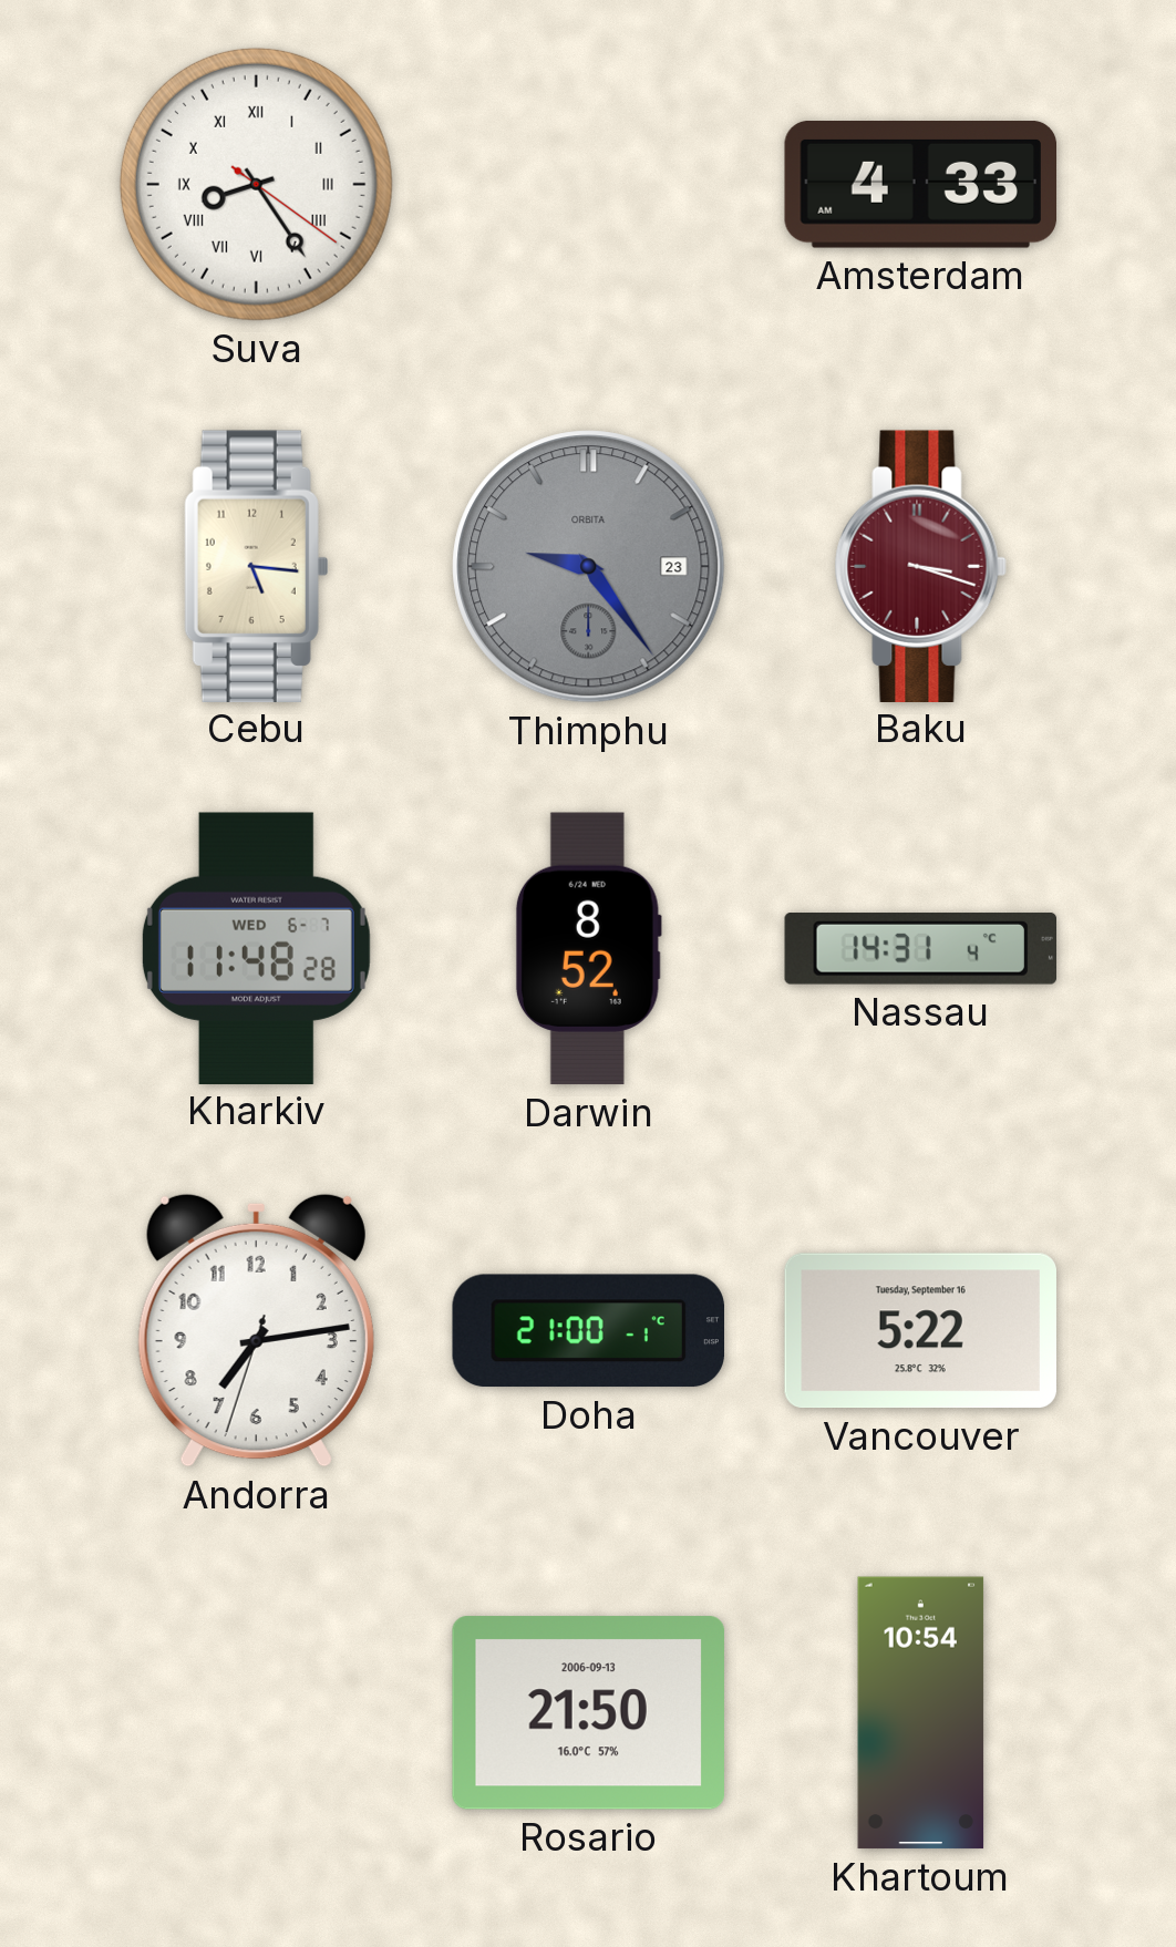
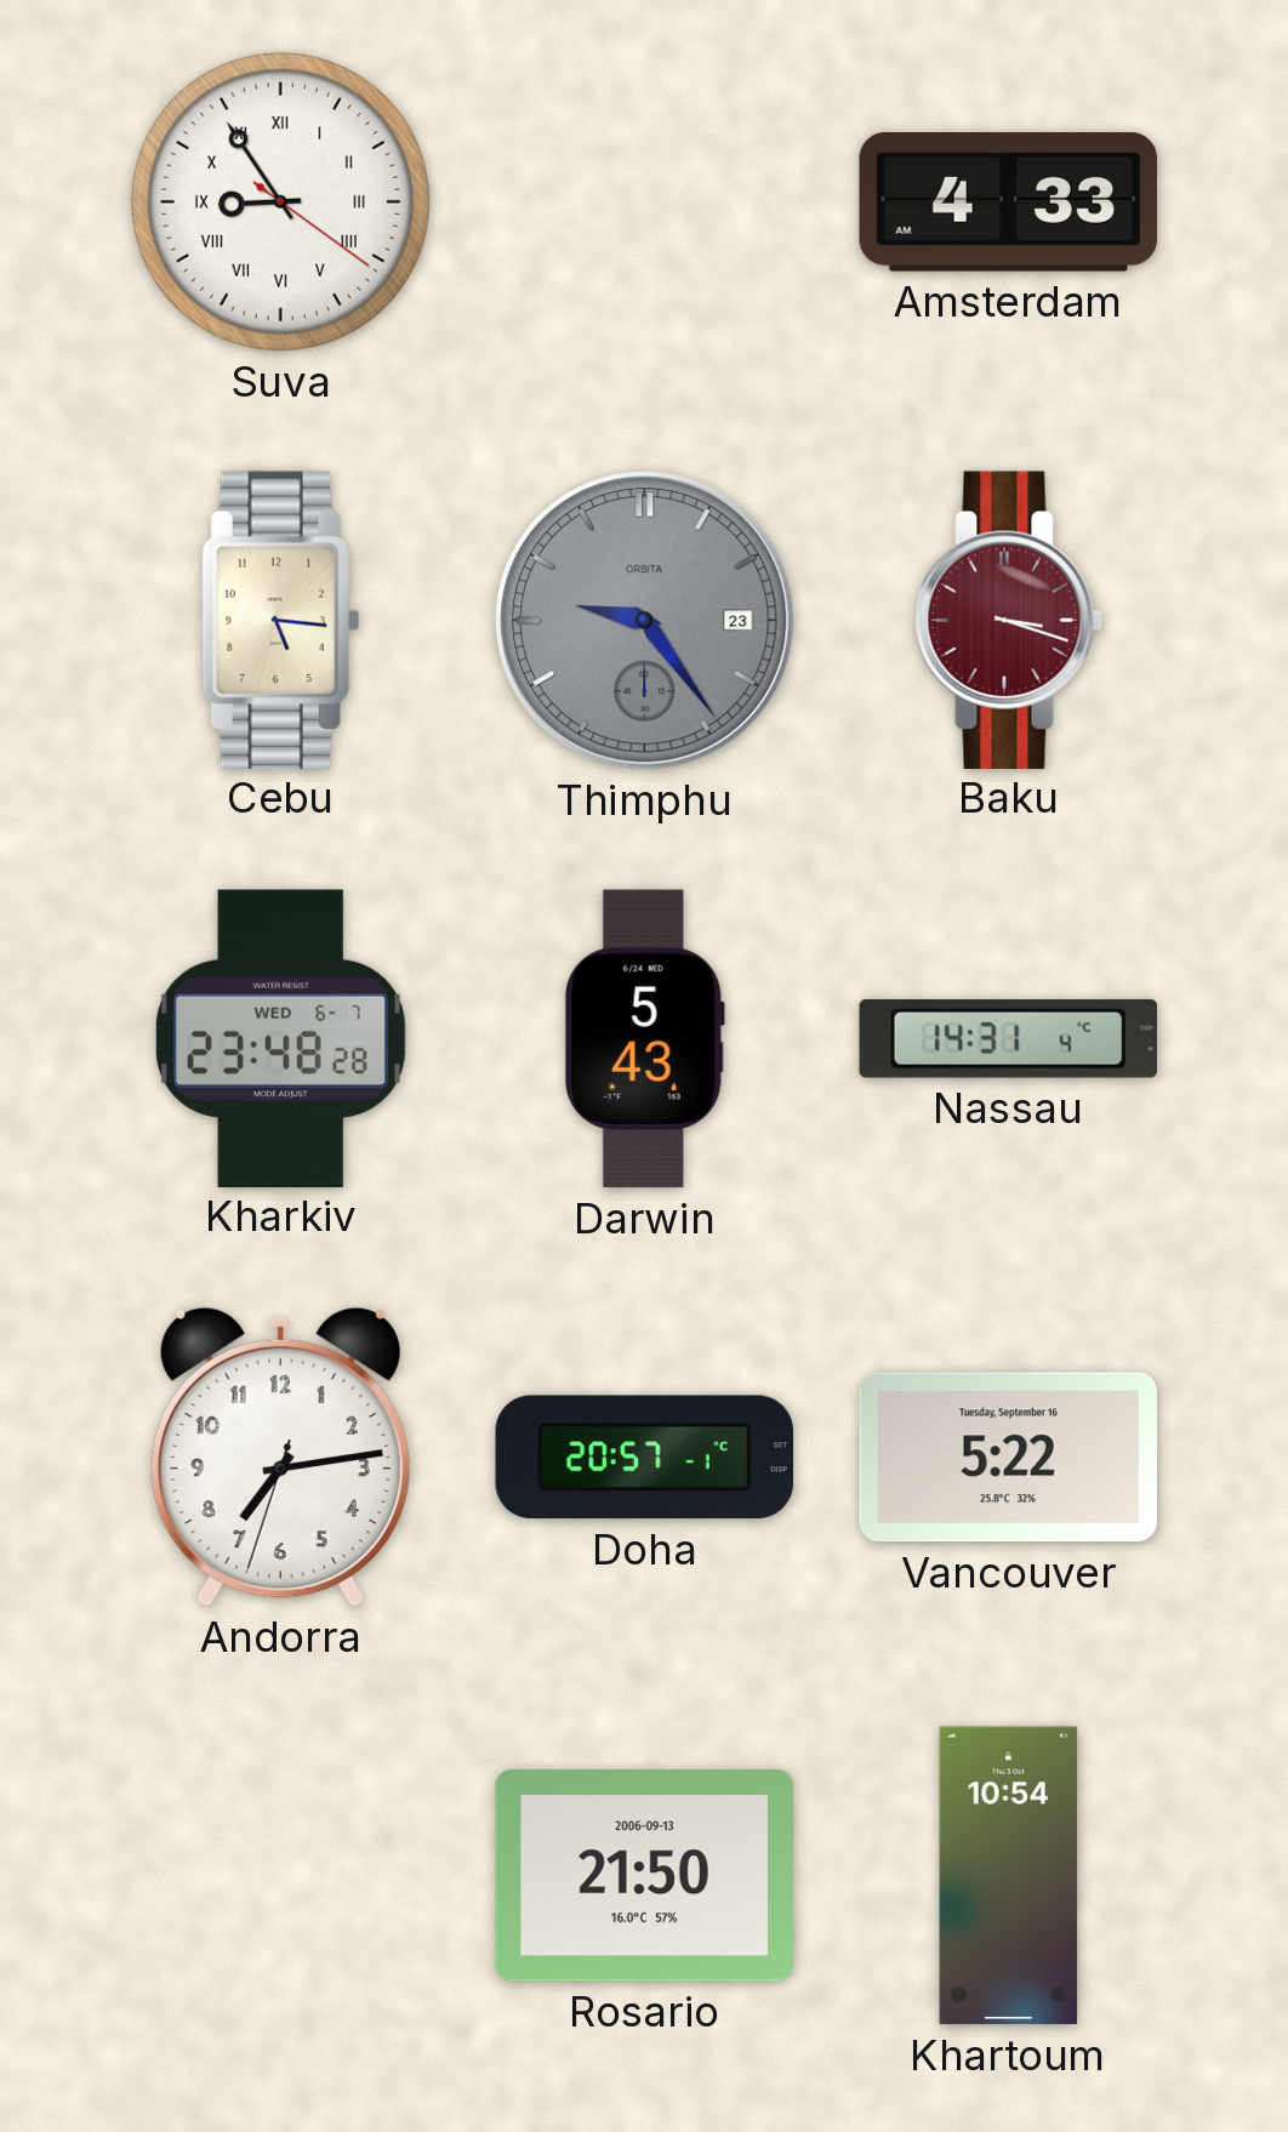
Suva: 8:24 -> 8:54
Kharkiv: 11:48 -> 23:48
Darwin: 8:52 -> 5:43
Doha: 21:00 -> 20:57
